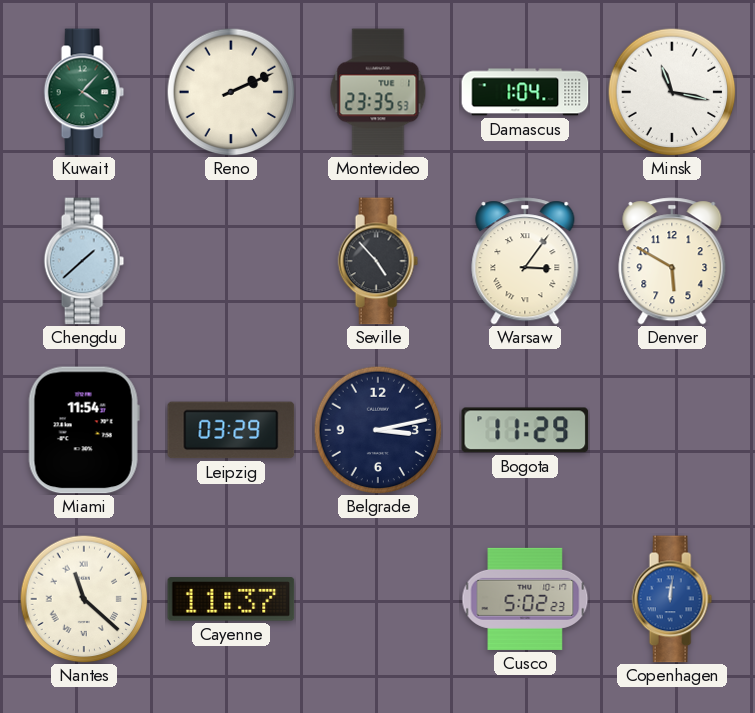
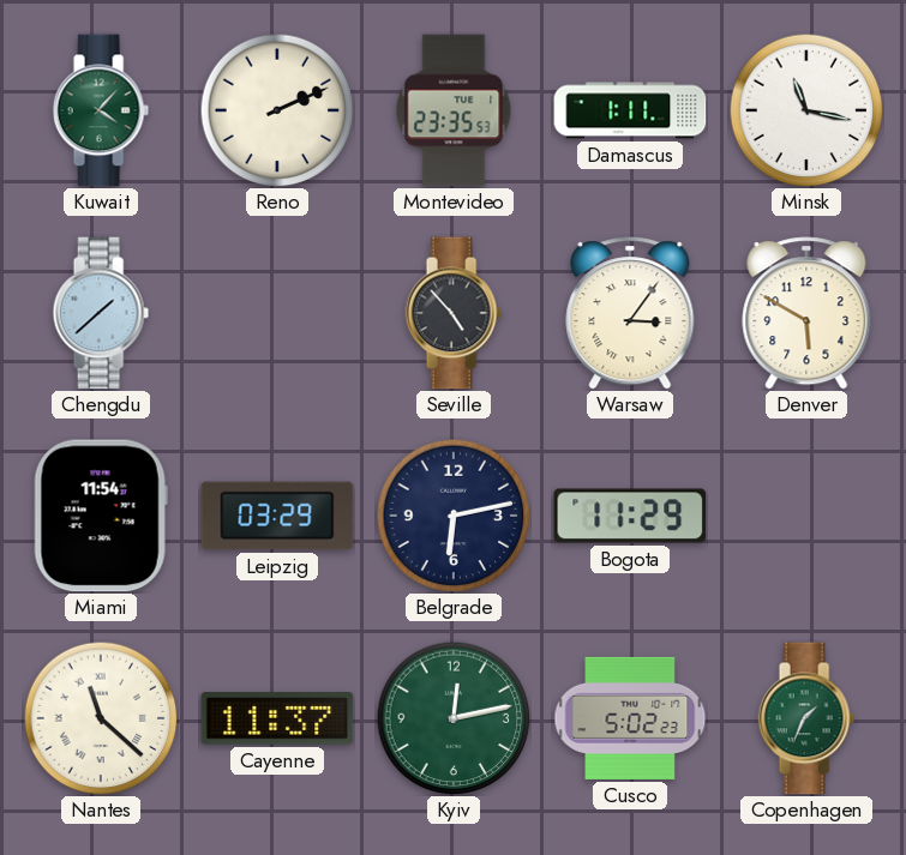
Damascus: 1:04 -> 1:11
Belgrade: 3:13 -> 6:13
Kyiv: none -> 12:13
Copenhagen: 12:01 -> 1:34
Copenhagen dial: blue -> green
